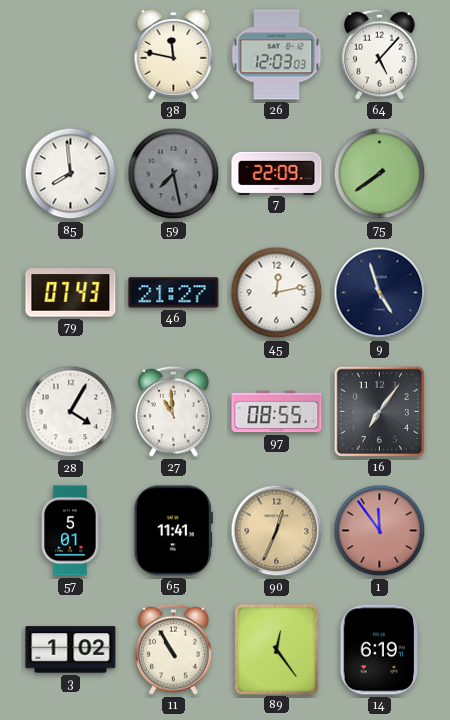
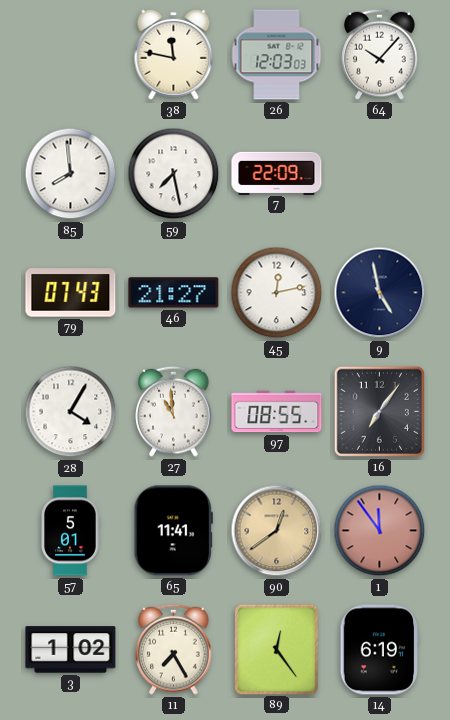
64: 5:07 -> 10:07
59 dial: grey -> white
75: 7:39 -> none
9: 4:57 -> 4:58
90: 12:34 -> 12:39
11: 10:55 -> 7:25
